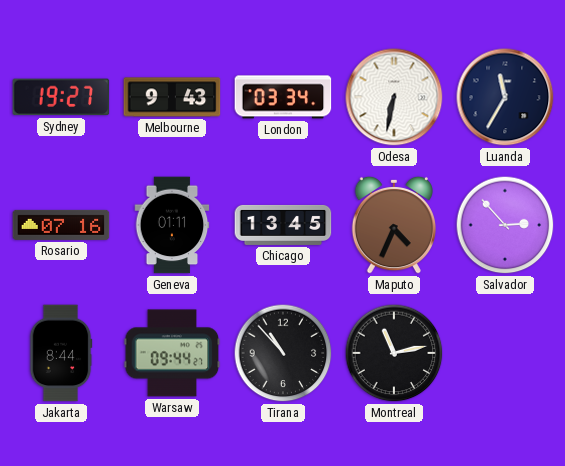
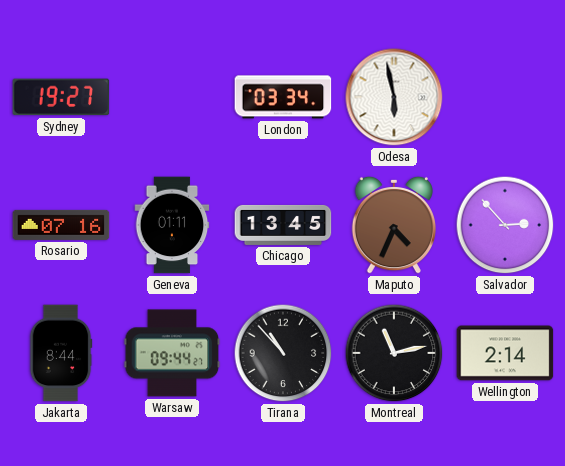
Melbourne: 9:43 -> none
Odesa: 6:32 -> 5:58
Luanda: 11:35 -> none
Wellington: none -> 2:14
